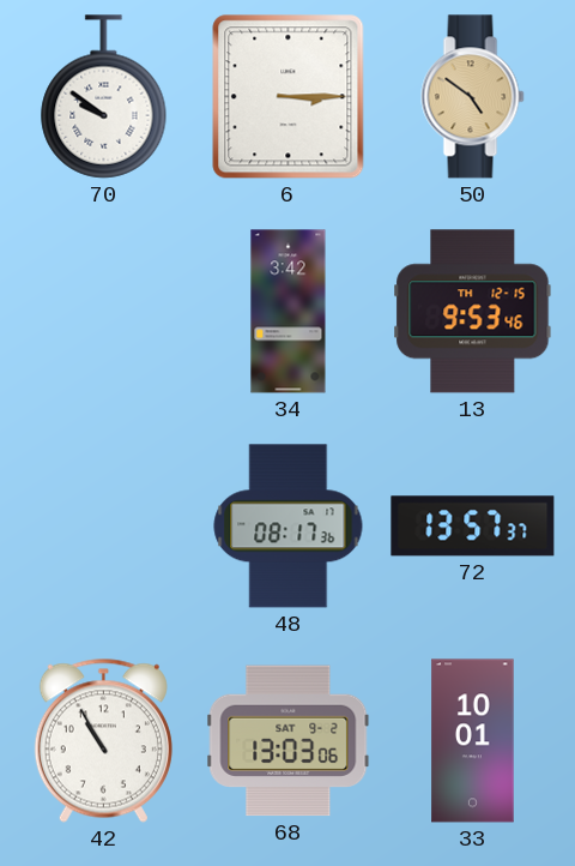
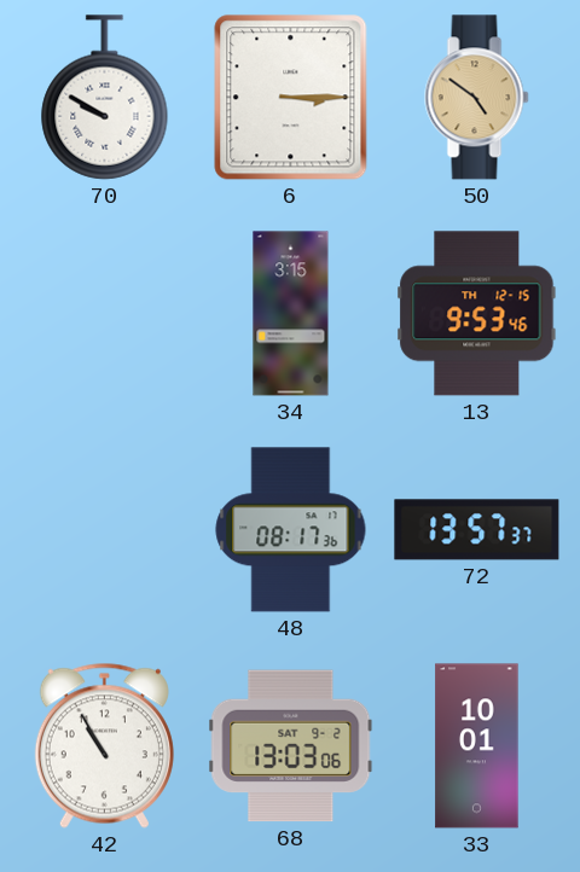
70: 9:51 -> 9:50
34: 3:42 -> 3:15
